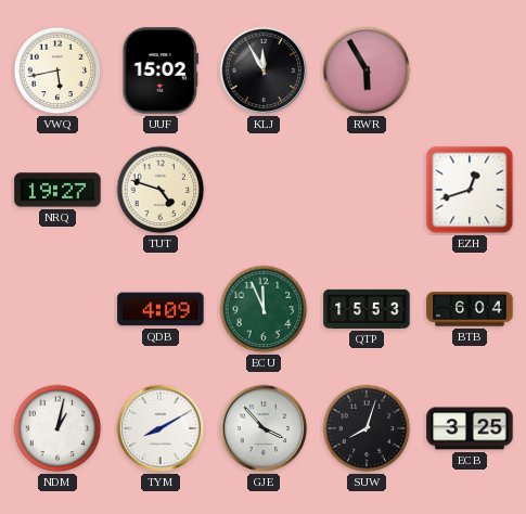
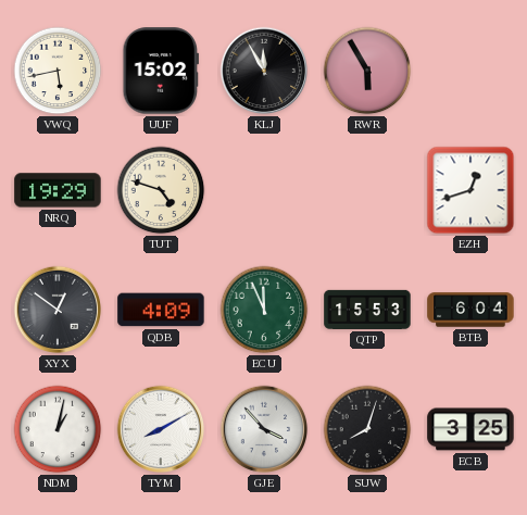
NRQ: 19:27 -> 19:29
XYX: none -> 12:51
